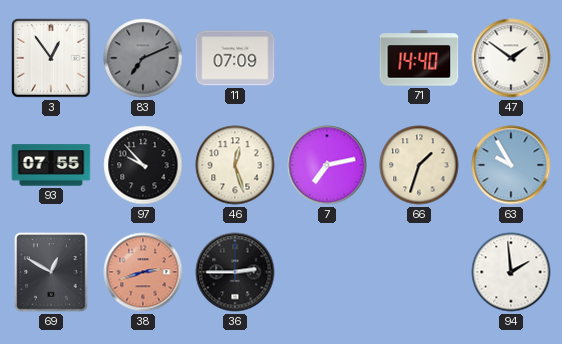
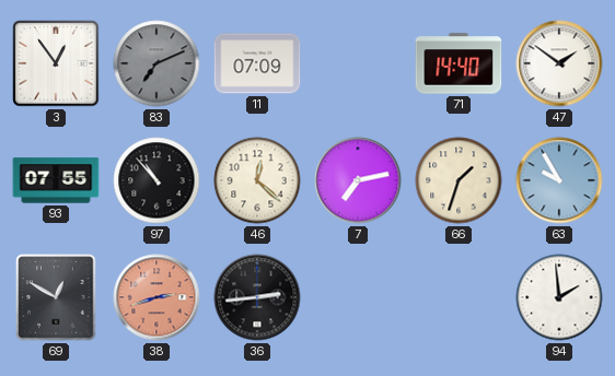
97: 9:53 -> 10:53
46: 12:27 -> 12:22
36: 2:45 -> 2:44
